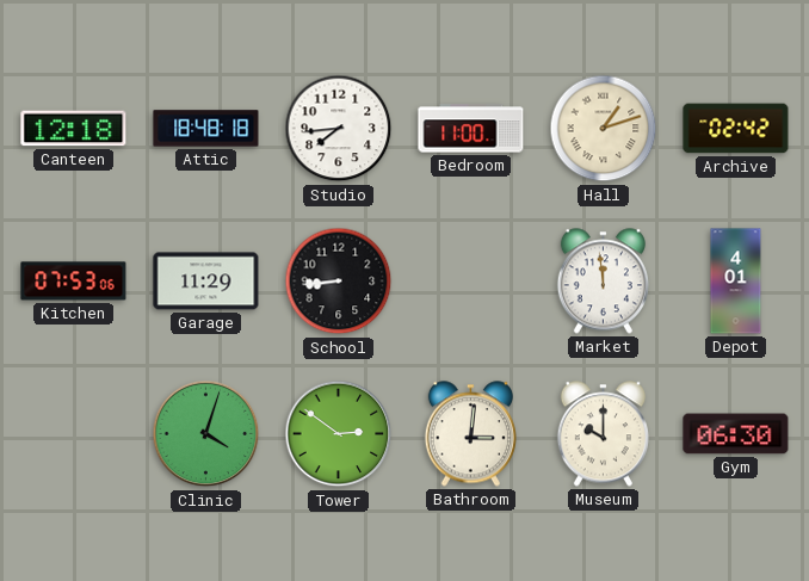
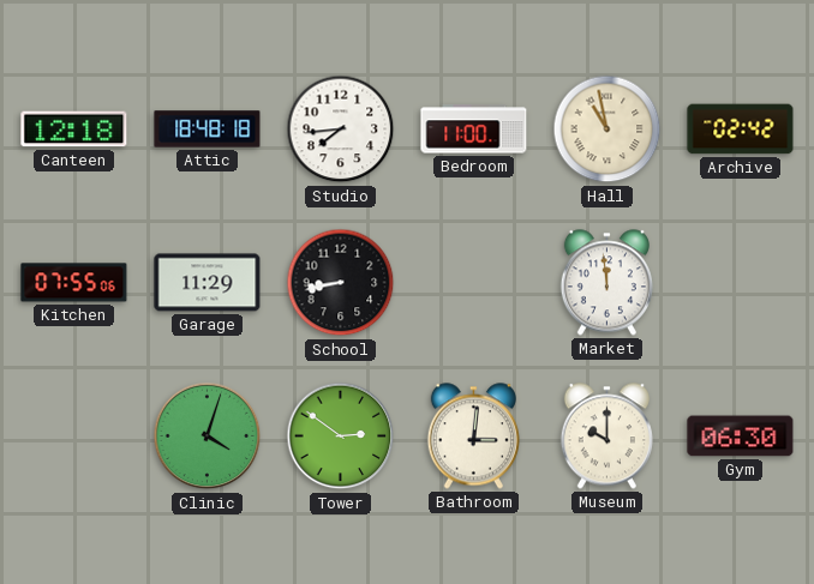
Hall: 1:12 -> 10:58
Kitchen: 07:53 -> 07:55
School: 8:44 -> 8:43
Depot: 4:01 -> none
